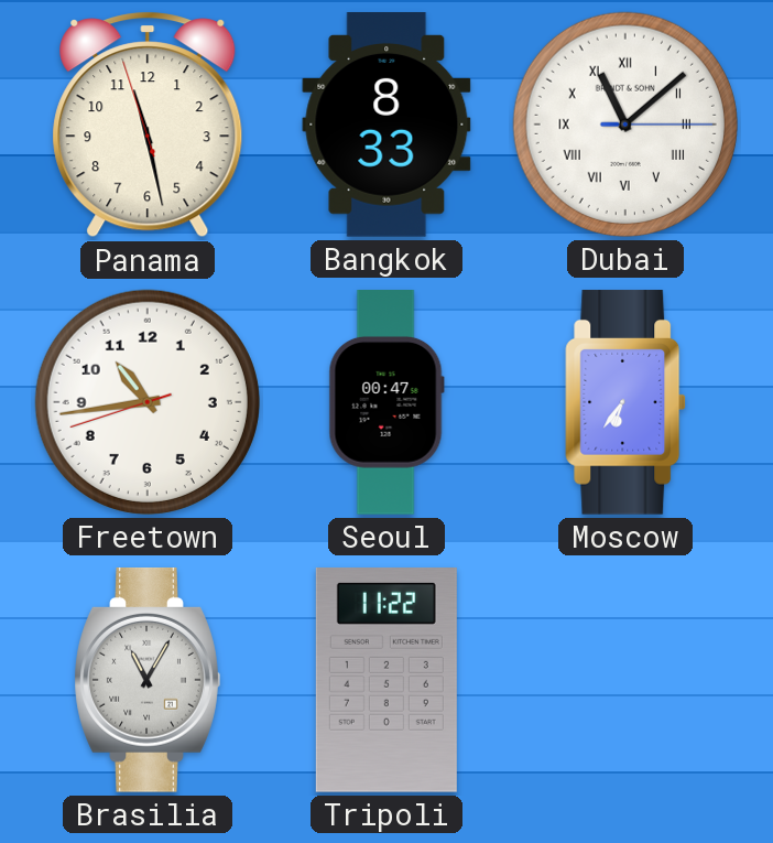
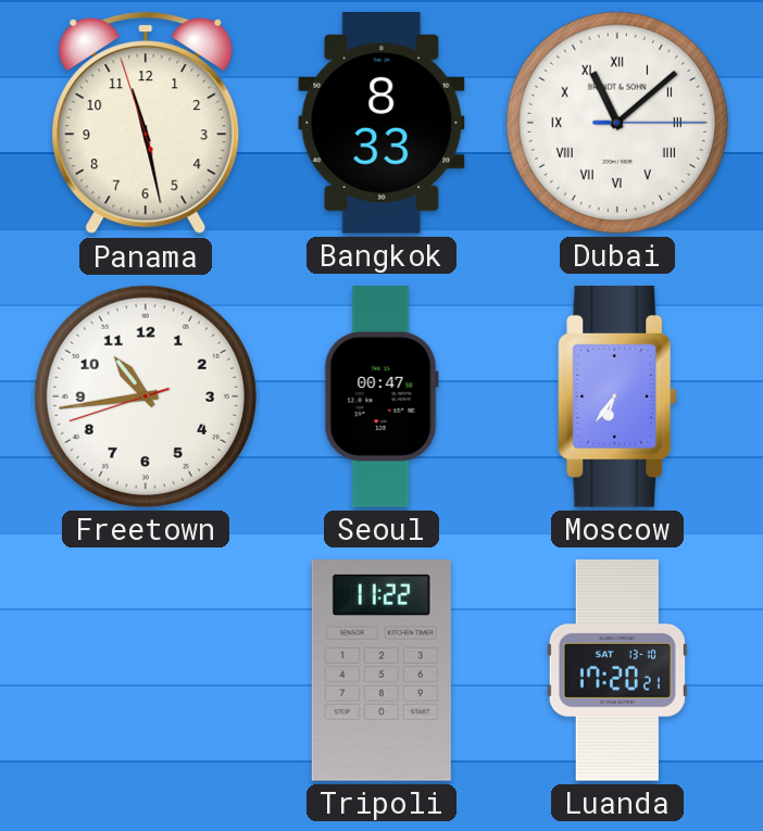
Brasilia: 11:05 -> none
Luanda: none -> 17:20
